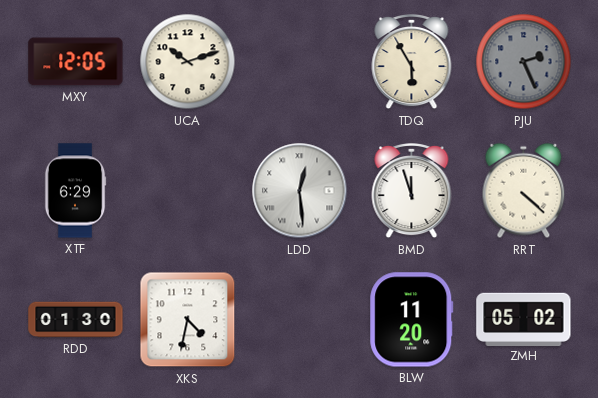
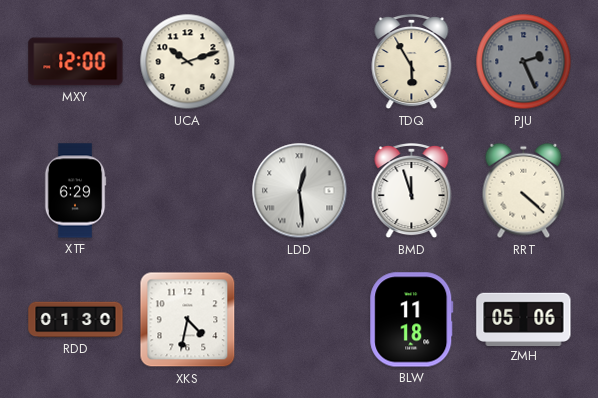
MXY: 12:05 -> 12:00
BLW: 11:20 -> 11:18
ZMH: 05:02 -> 05:06
